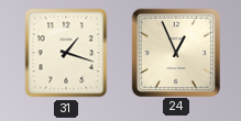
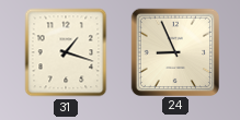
24: 12:56 -> 8:56
